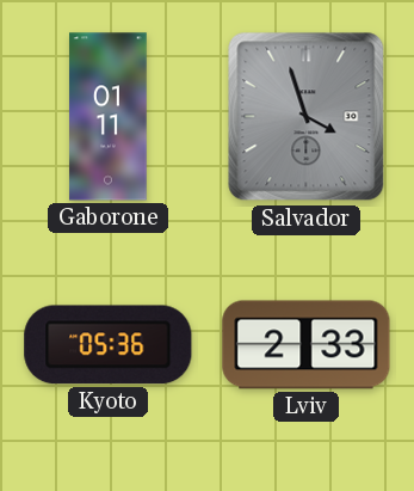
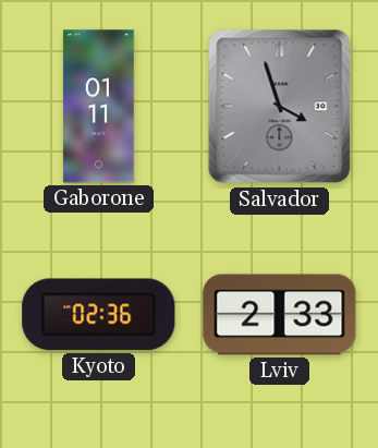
Kyoto: 05:36 -> 02:36
